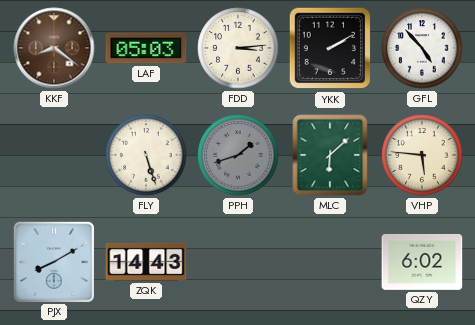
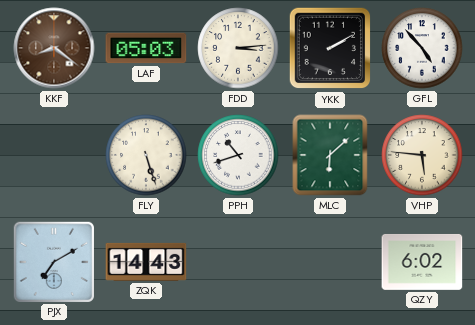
PPH: 1:42 -> 10:42
PPH dial: grey -> white
PJX: 8:10 -> 7:10
